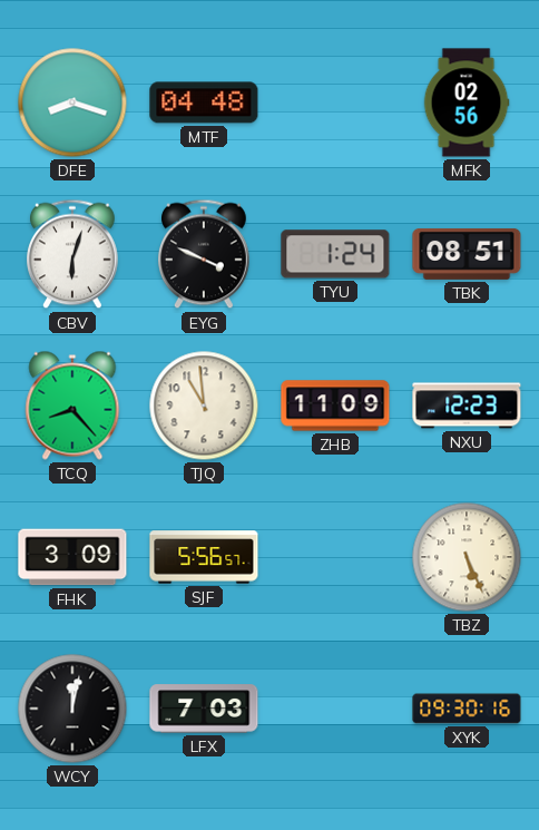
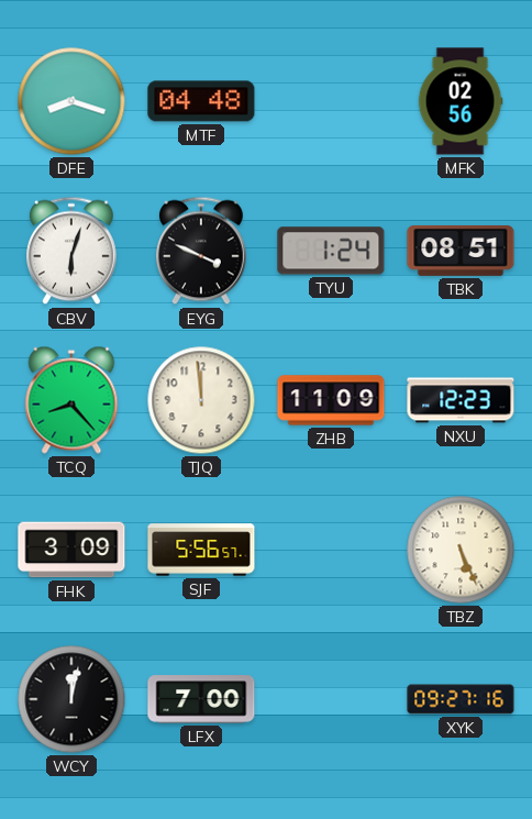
TJQ: 10:59 -> 11:59
LFX: 7:03 -> 7:00
XYK: 09:30 -> 09:27
